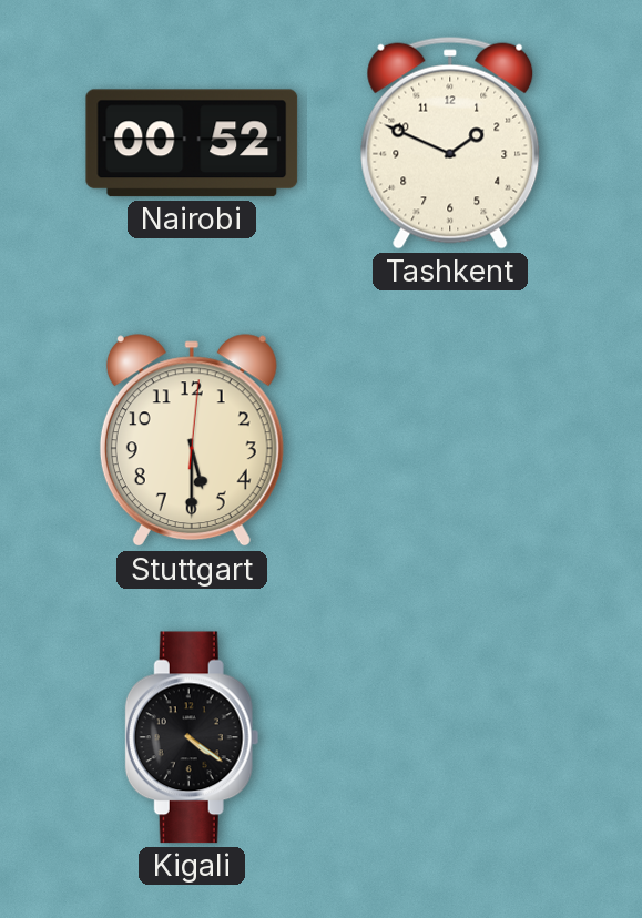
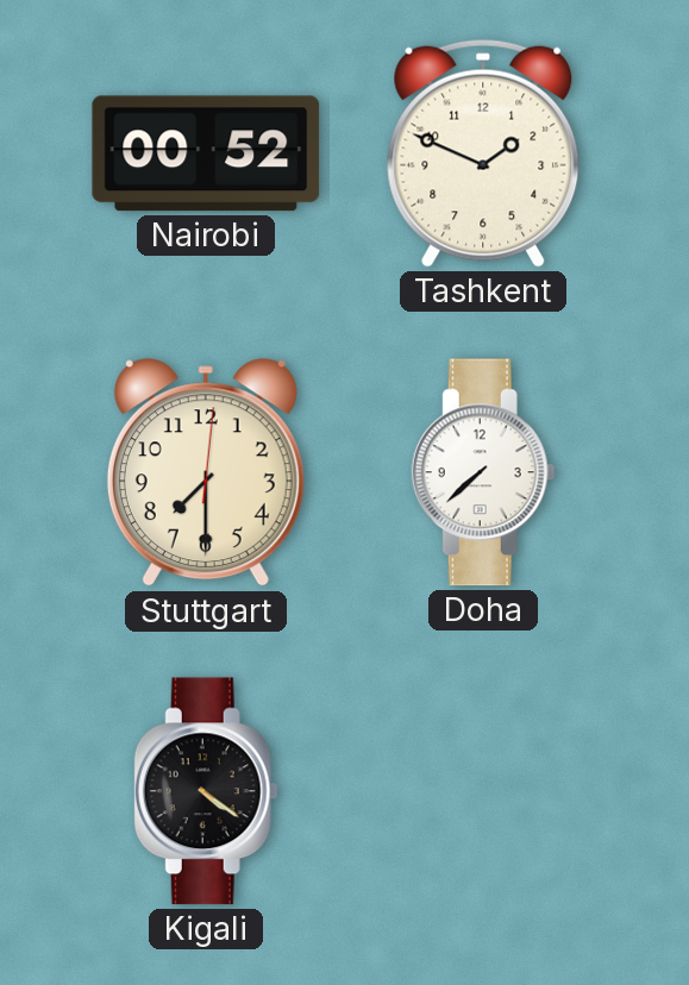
Stuttgart: 5:30 -> 7:30
Doha: none -> 7:38
